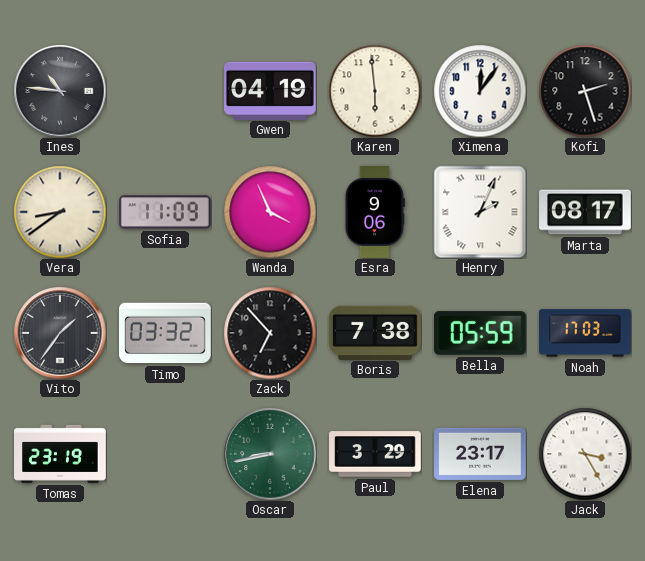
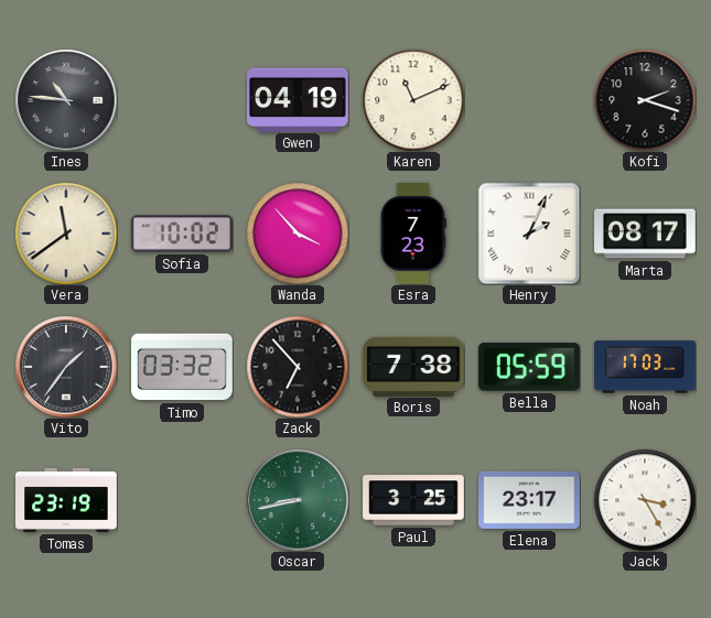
Karen: 5:59 -> 11:11
Ximena: 12:06 -> none
Kofi: 2:27 -> 2:18
Vera: 8:39 -> 11:39
Sofia: 11:09 -> 10:02
Wanda: 3:56 -> 3:53
Esra: 9:06 -> 7:23
Paul: 3:29 -> 3:25
